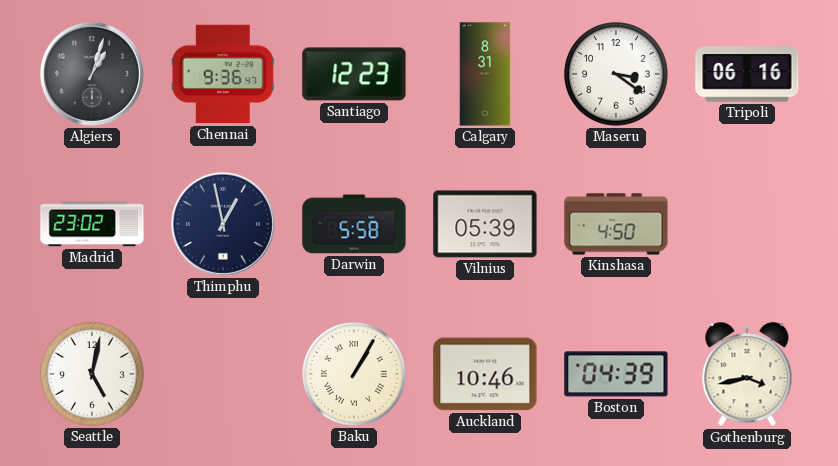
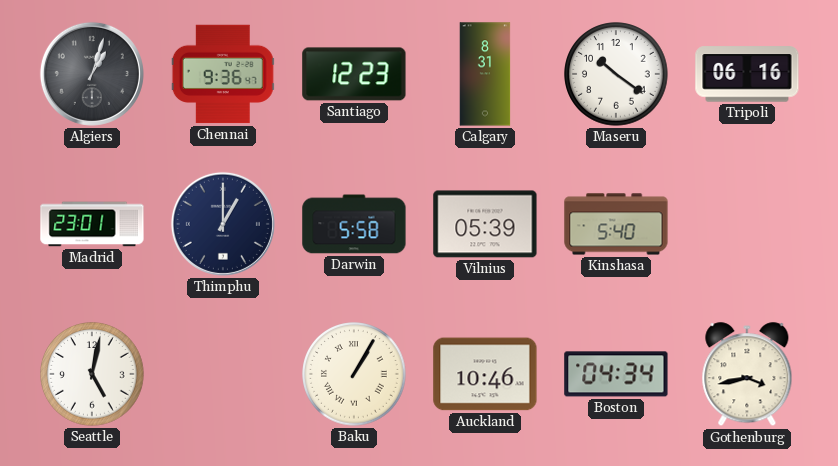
Maseru: 3:21 -> 10:21
Madrid: 23:02 -> 23:01
Thimphu: 12:58 -> 1:00
Kinshasa: 4:50 -> 5:40
Boston: 04:39 -> 04:34
